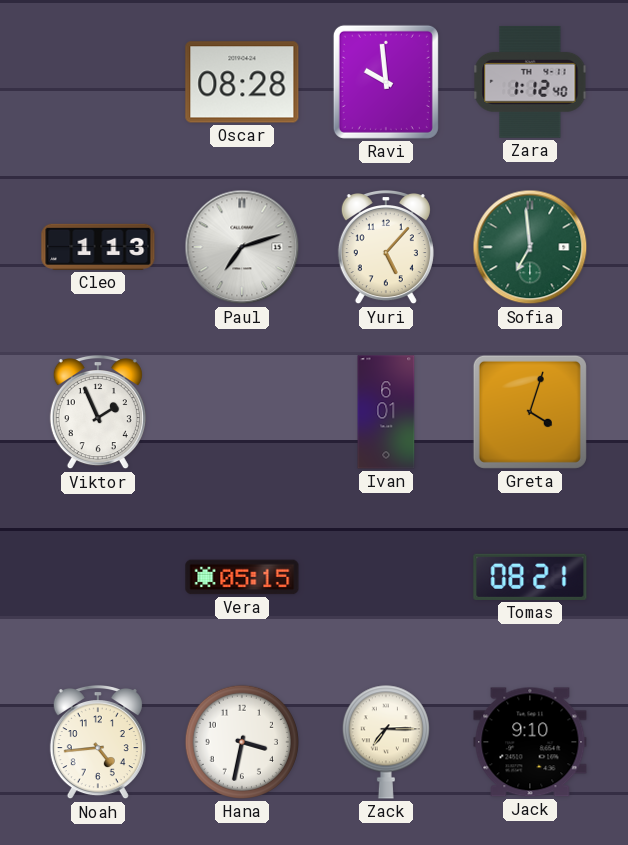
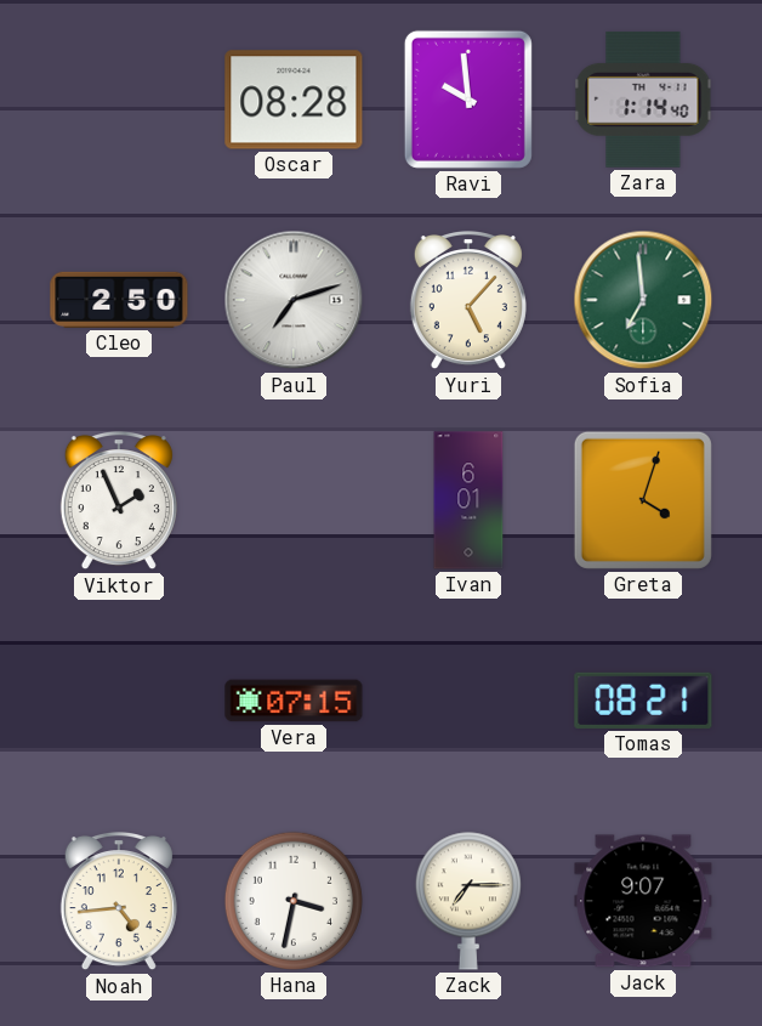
Zara: 1:12 -> 1:14
Cleo: 1:13 -> 2:50
Vera: 05:15 -> 07:15
Jack: 9:10 -> 9:07
